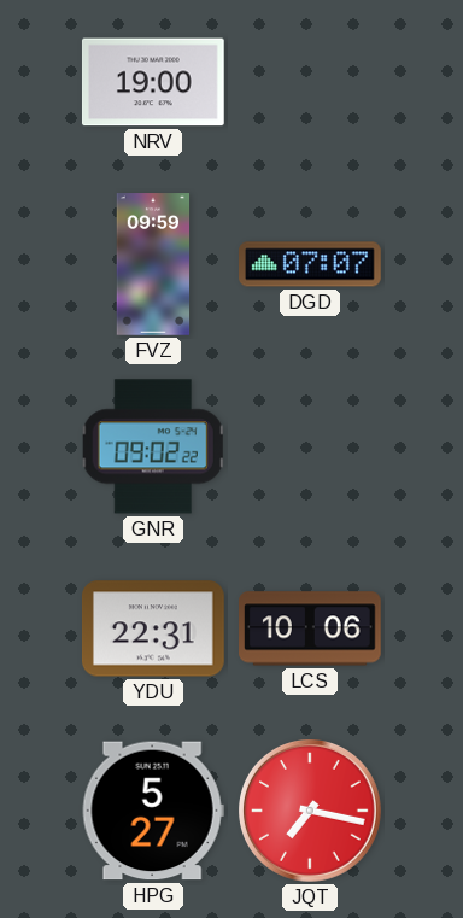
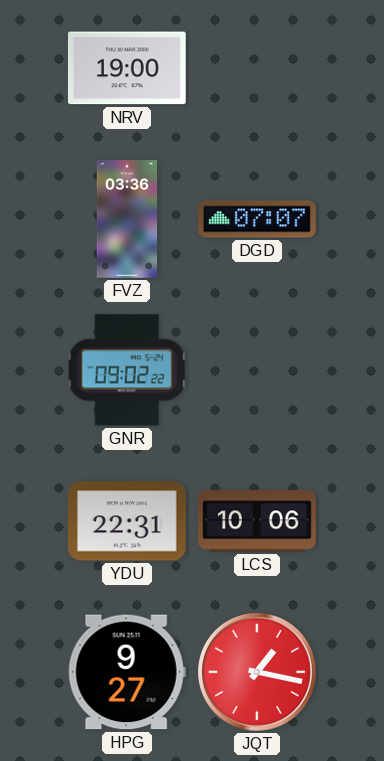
FVZ: 09:59 -> 03:36
HPG: 5:27 -> 9:27
JQT: 7:17 -> 1:17
